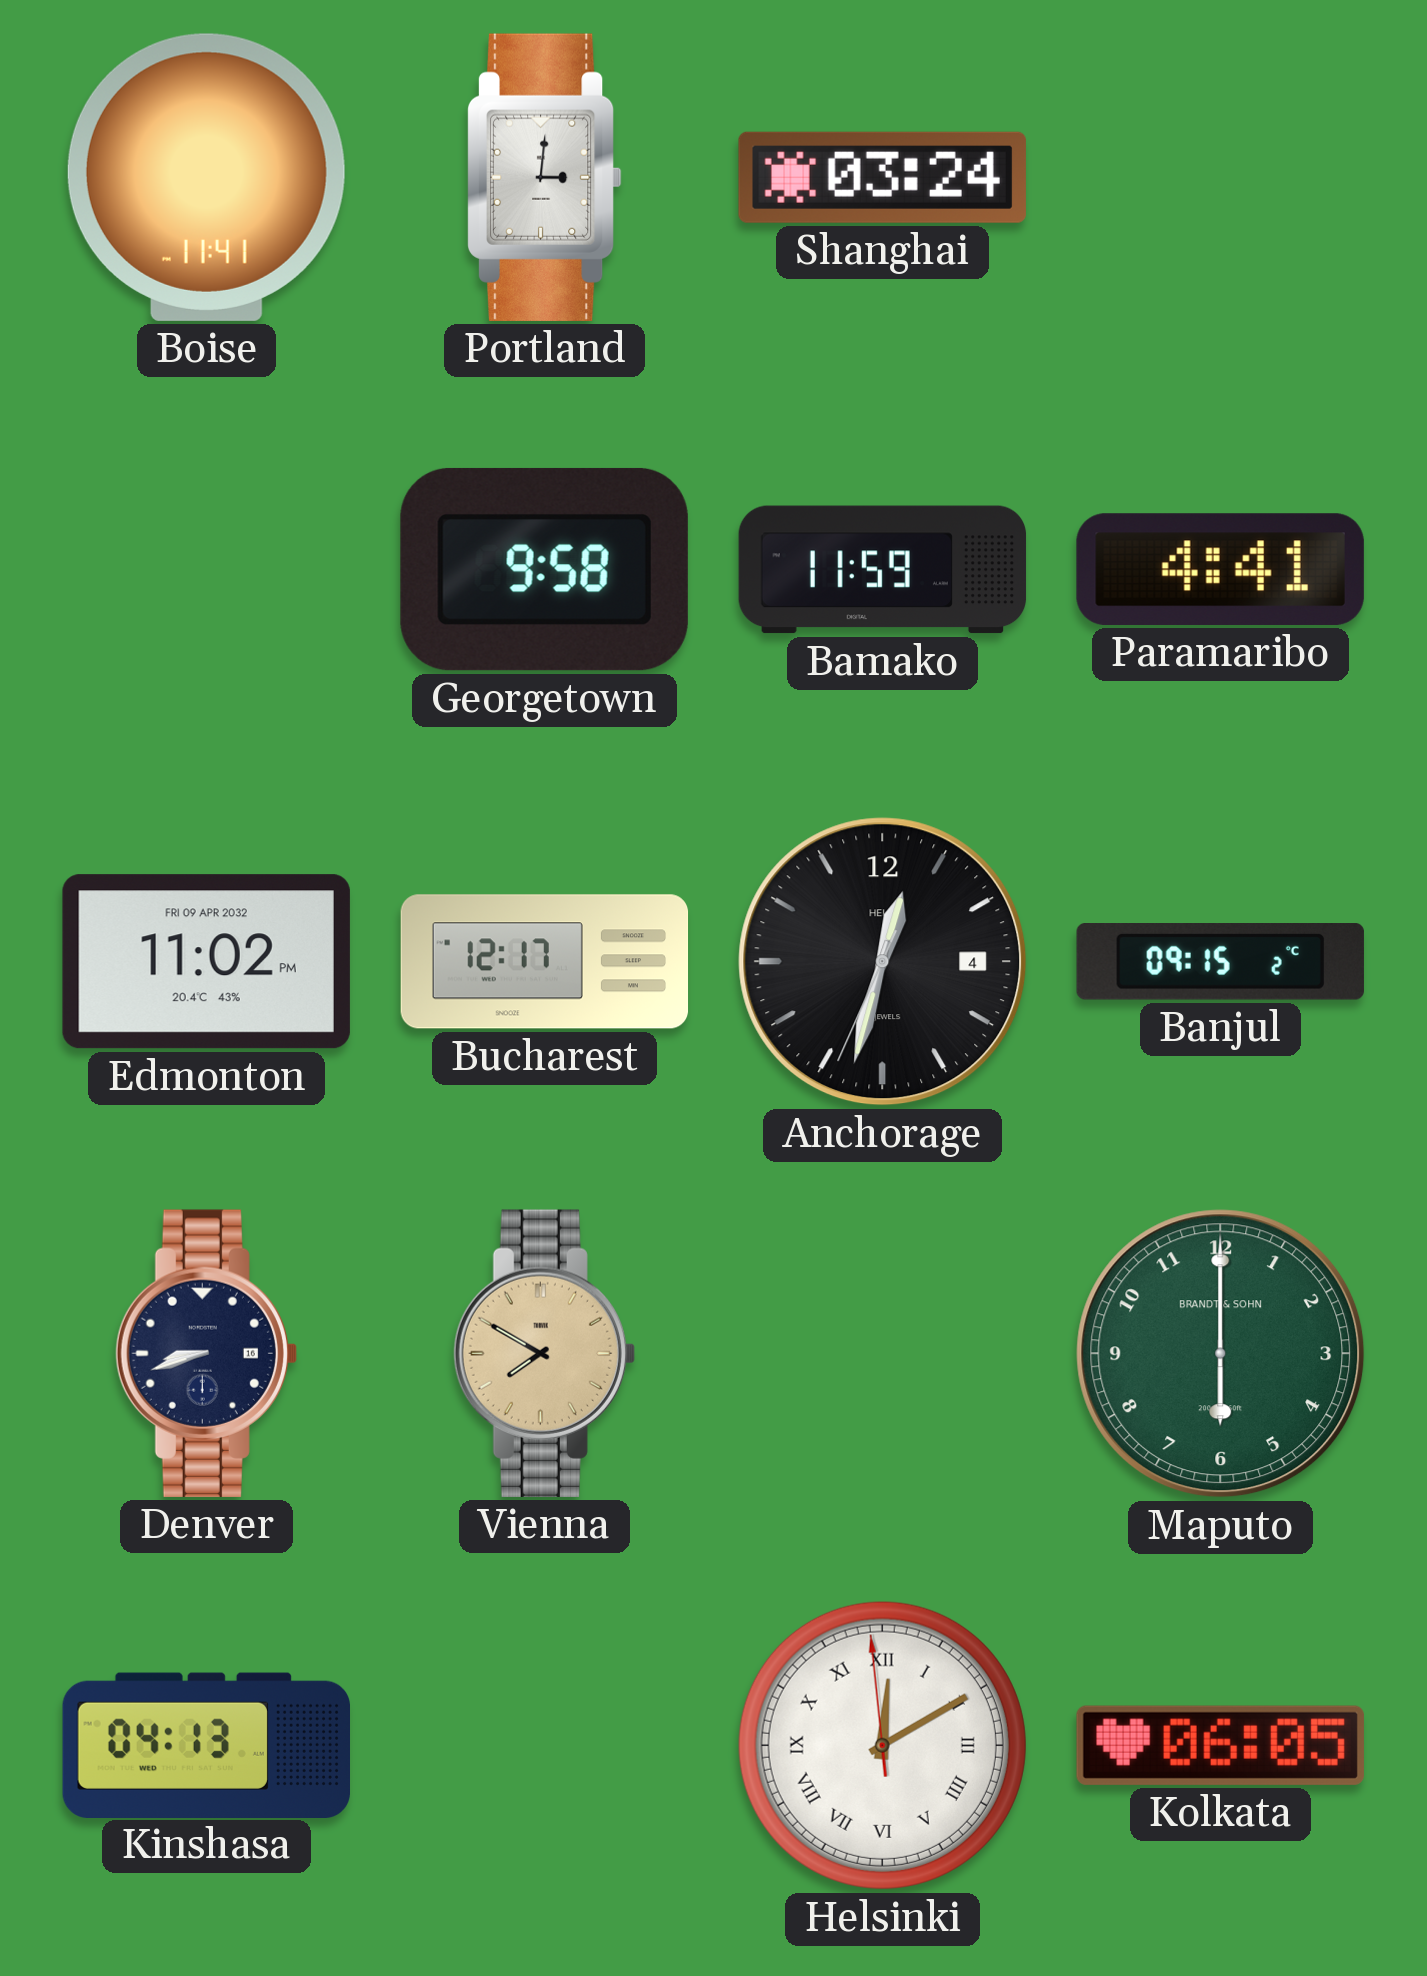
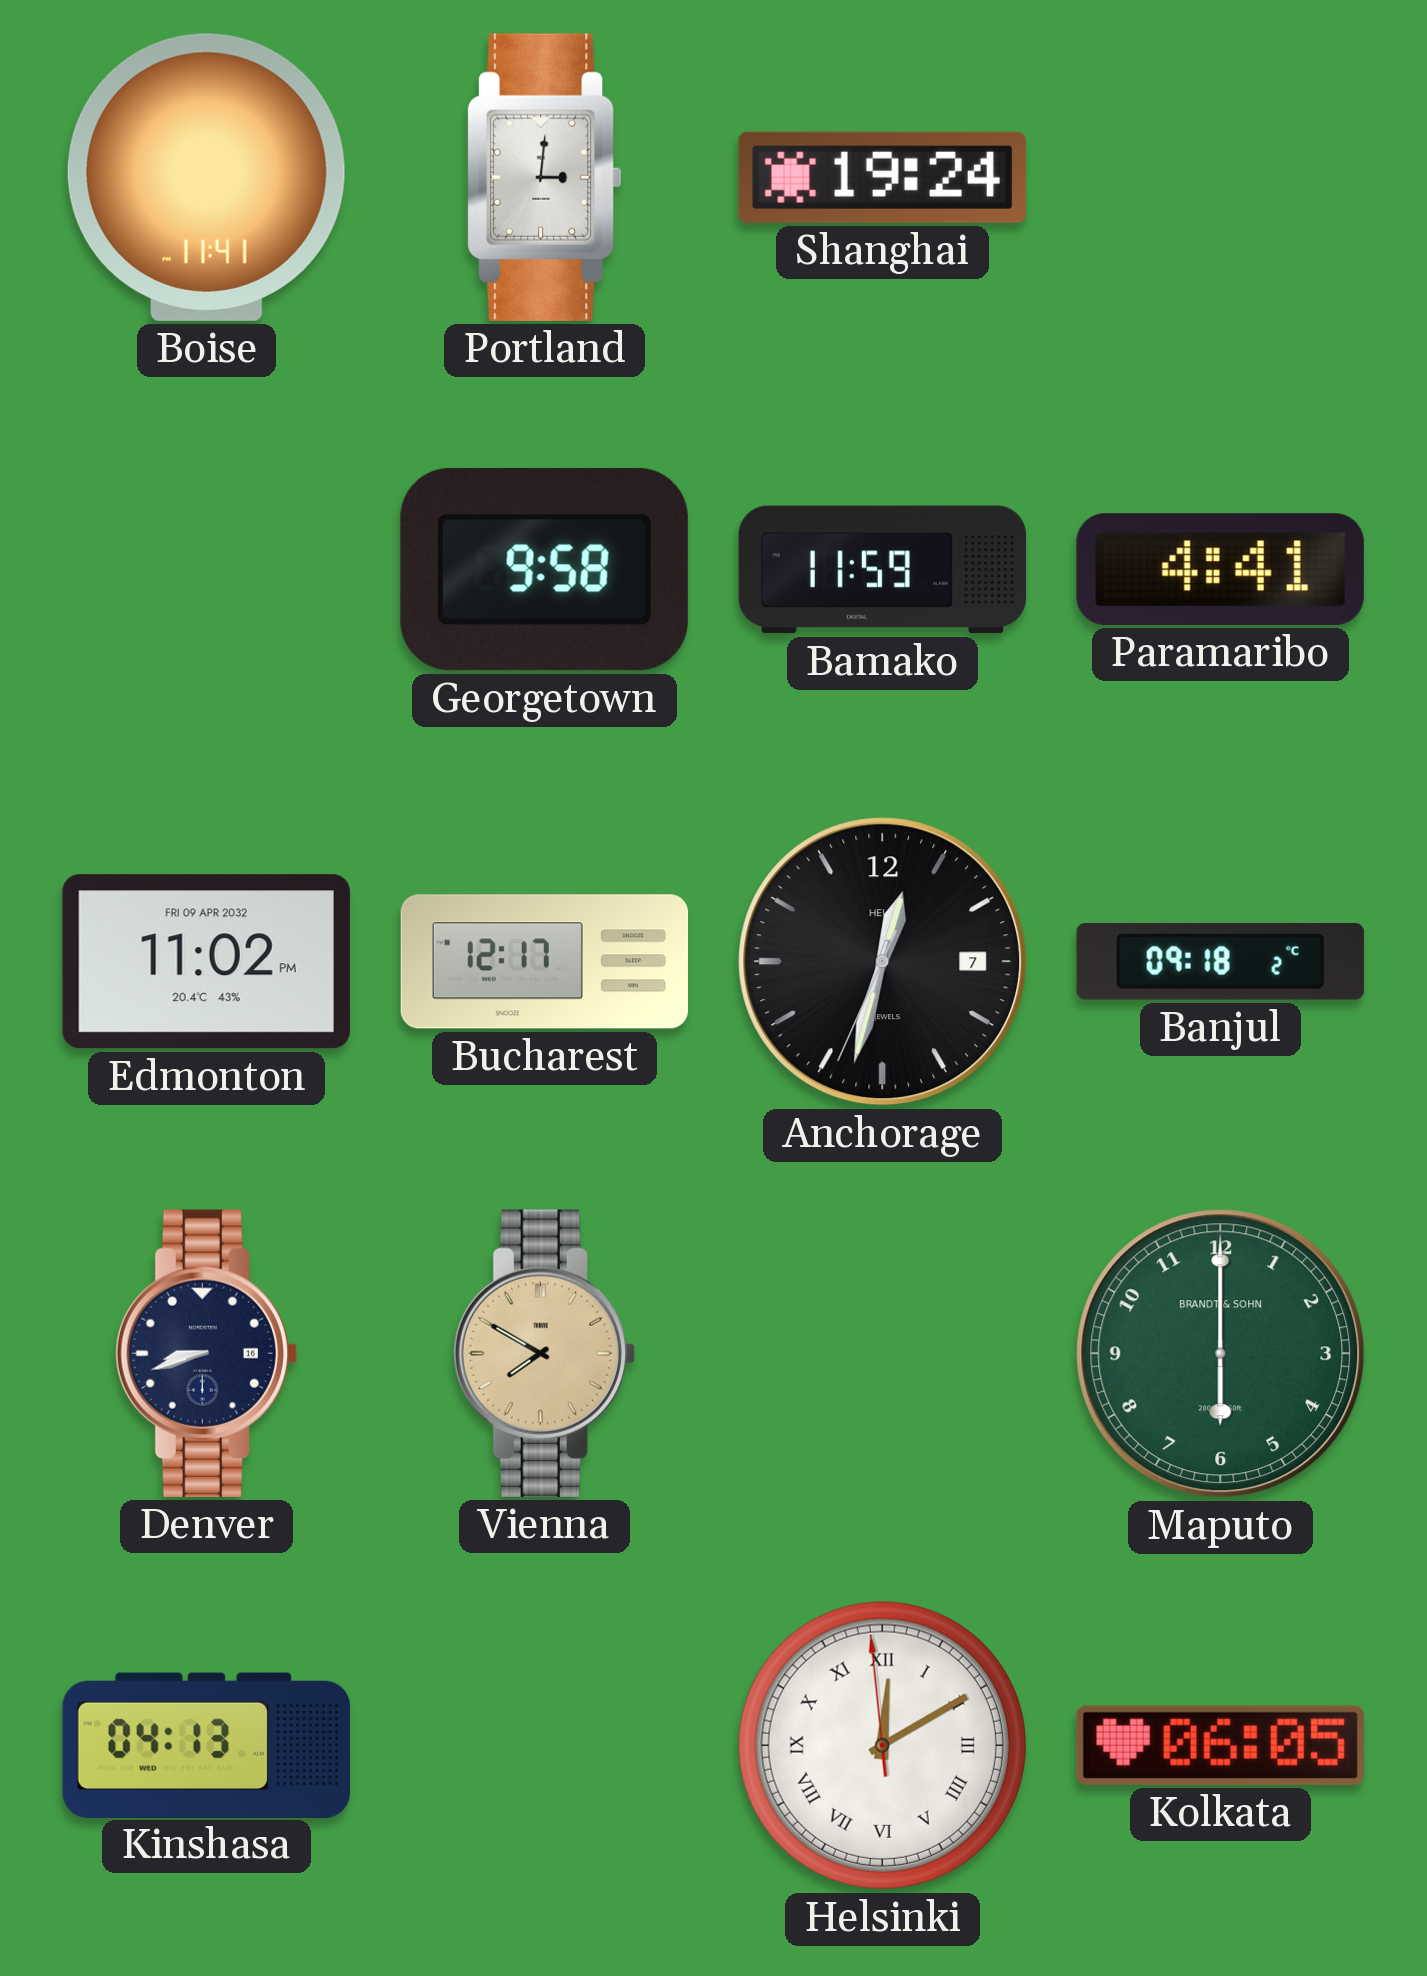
Shanghai: 03:24 -> 19:24
Anchorage date: 4 -> 7
Banjul: 09:15 -> 09:18
